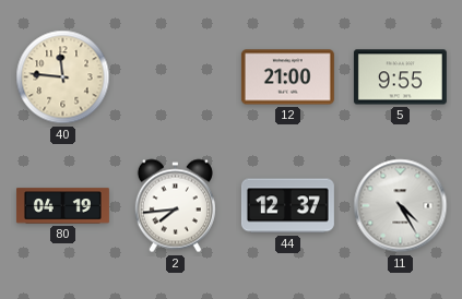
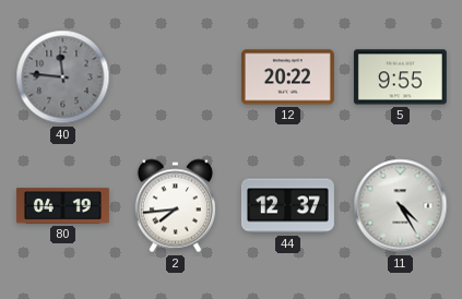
40 dial: cream -> grey
12: 21:00 -> 20:22
